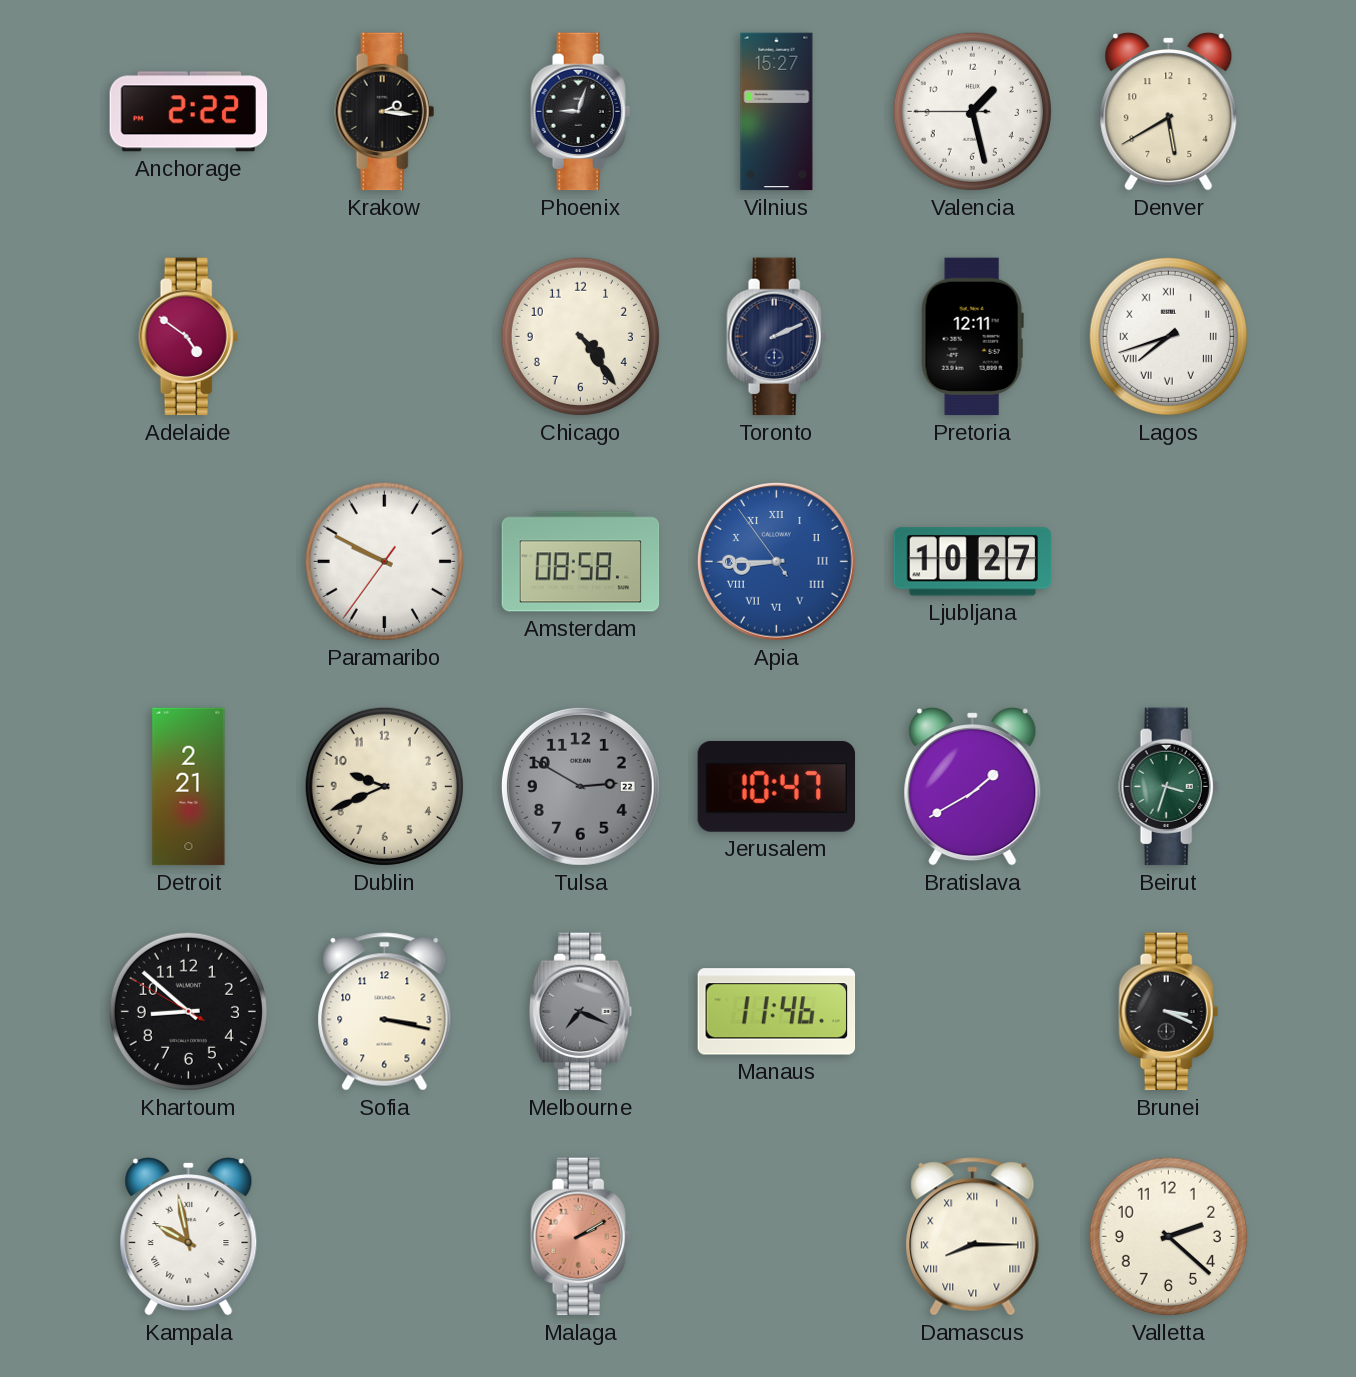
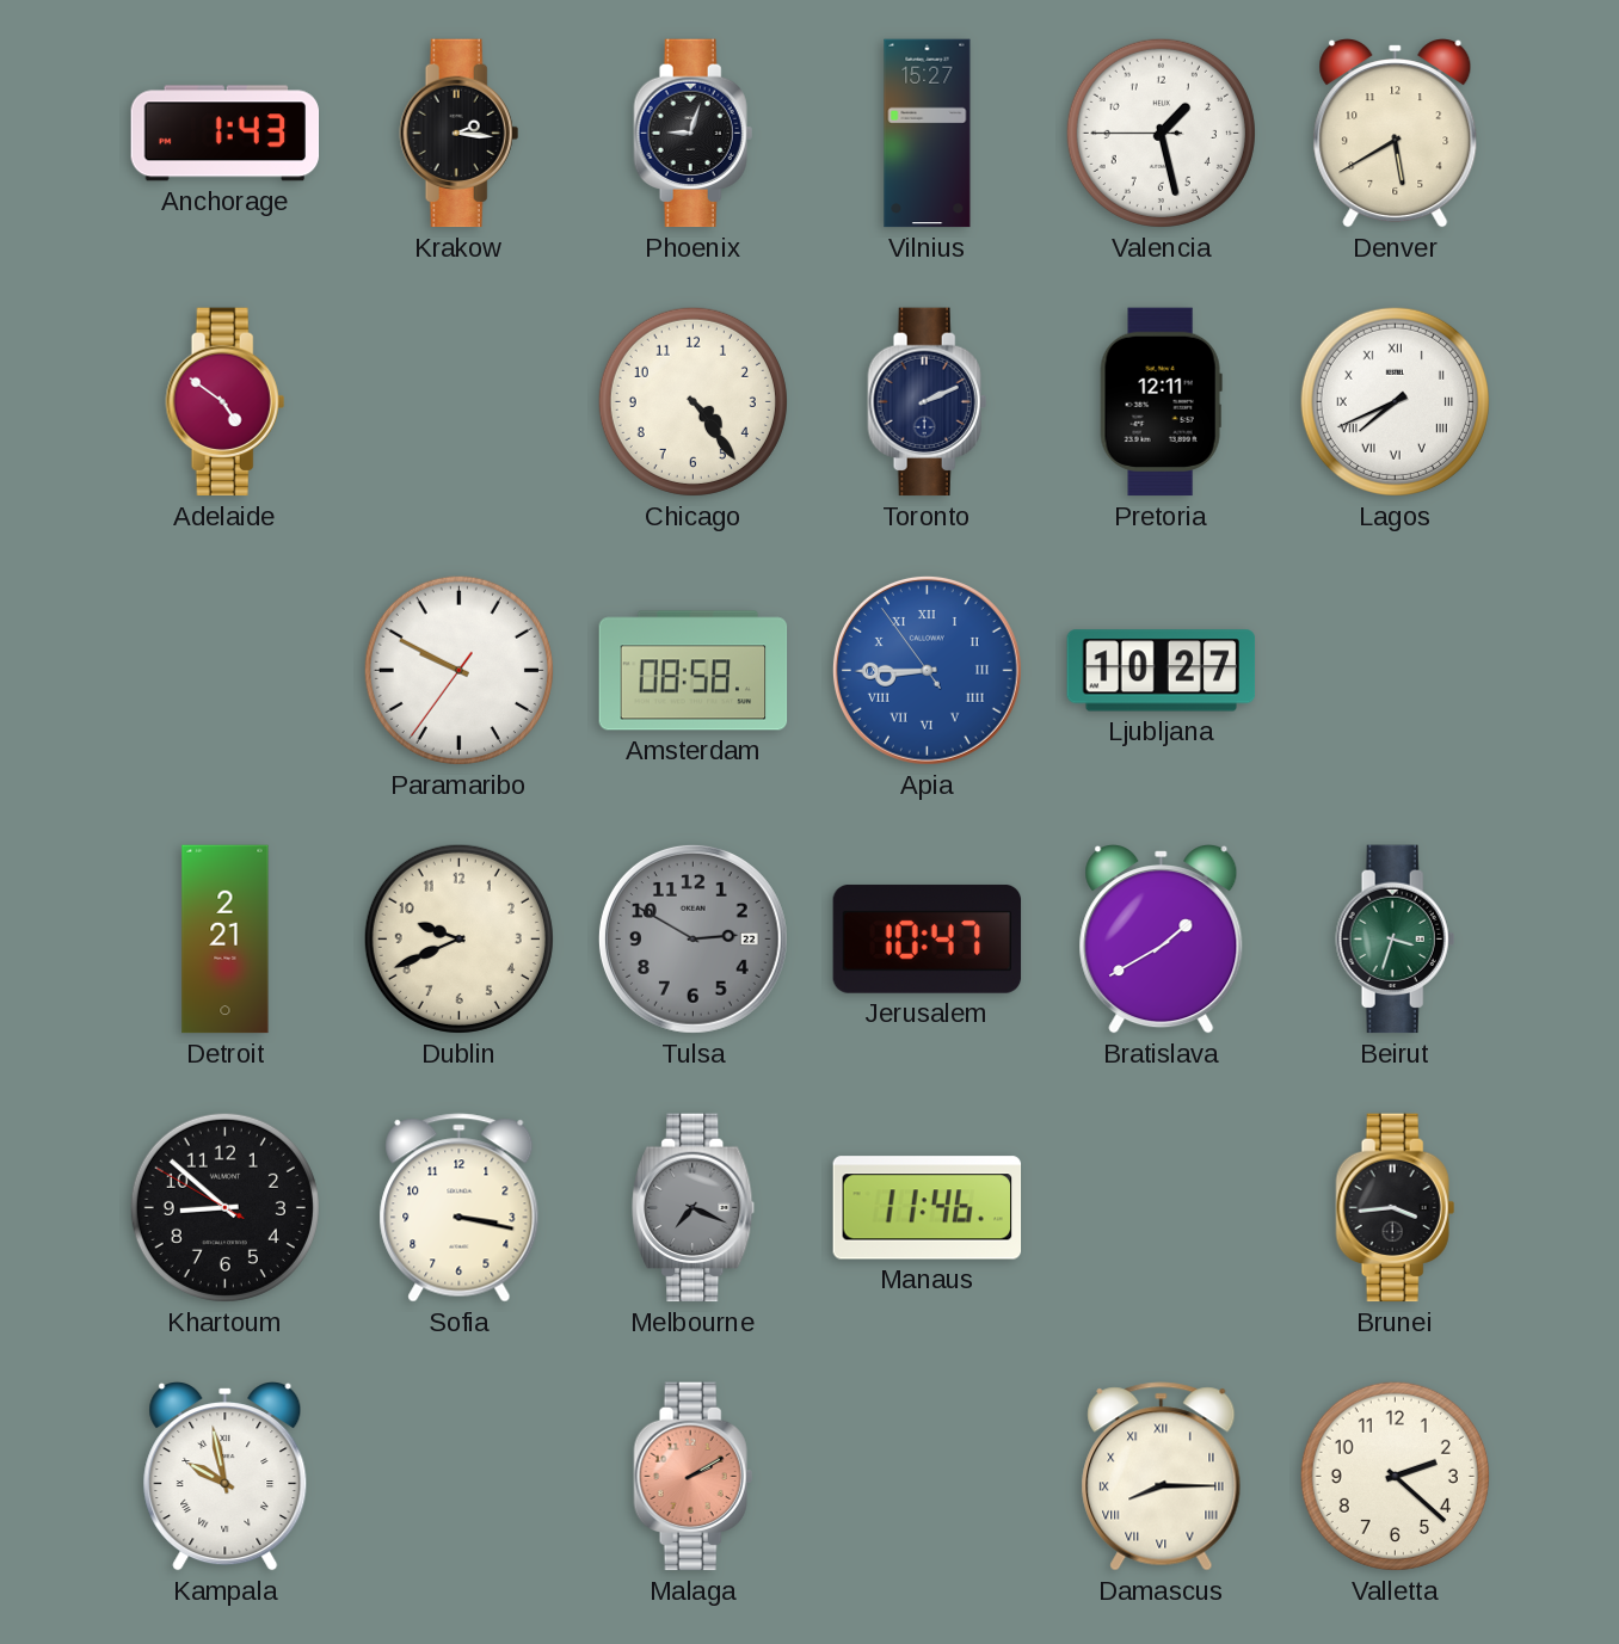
Anchorage: 2:22 -> 1:43
Lagos: 7:42 -> 7:41
Brunei: 3:19 -> 3:44
